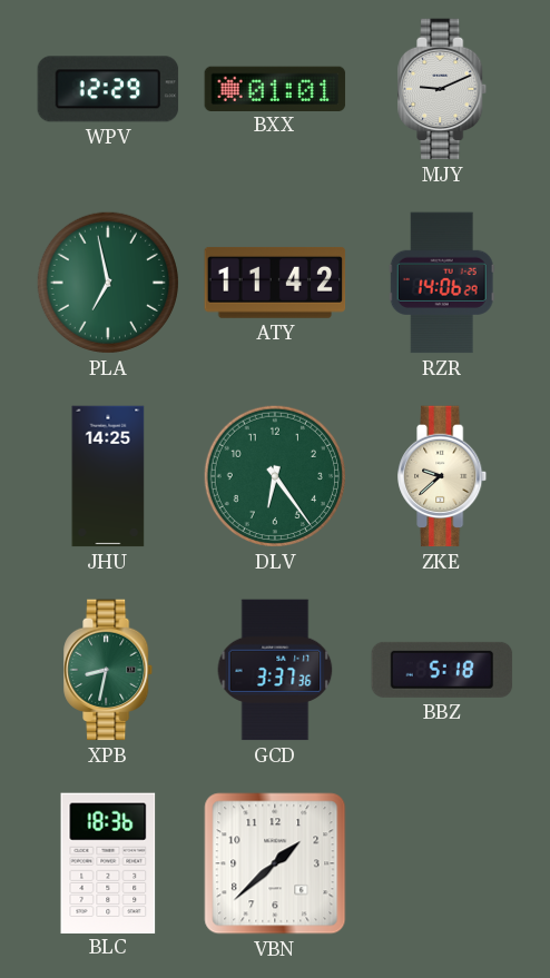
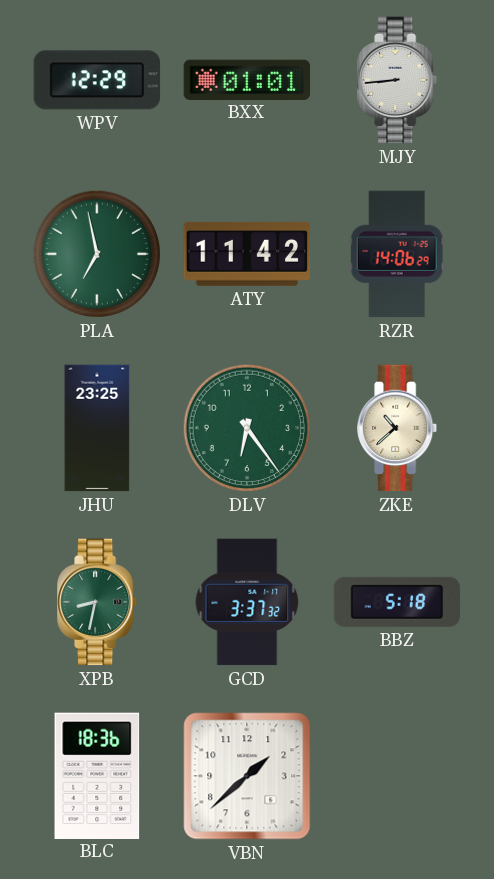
MJY: 9:11 -> 8:44
JHU: 14:25 -> 23:25
ZKE: 9:38 -> 10:38
GCD: 3:37:36 -> 3:37:32
